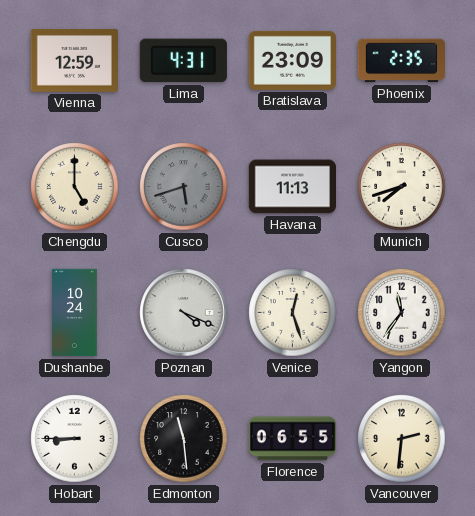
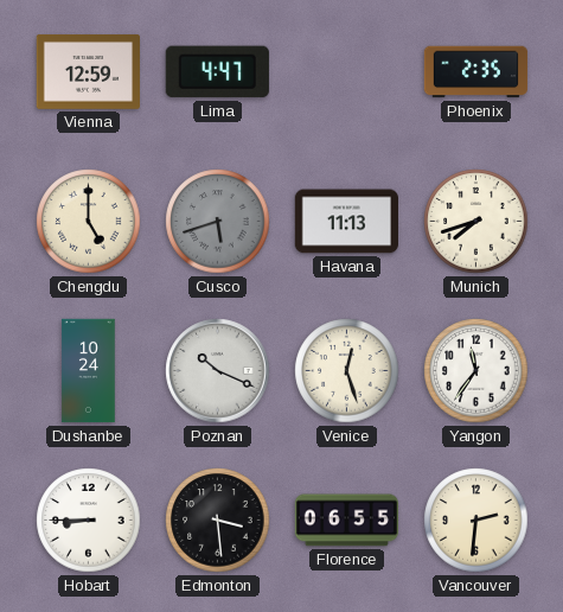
Lima: 4:31 -> 4:47
Bratislava: 23:09 -> none
Poznan: 4:19 -> 10:19
Edmonton: 11:29 -> 3:29
